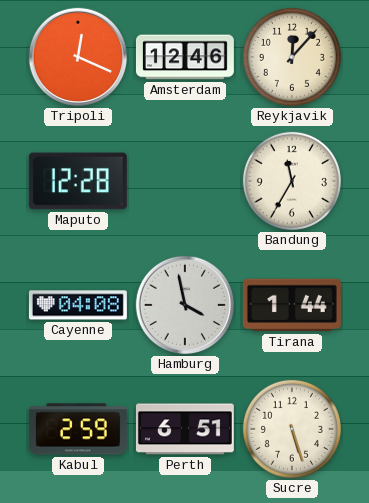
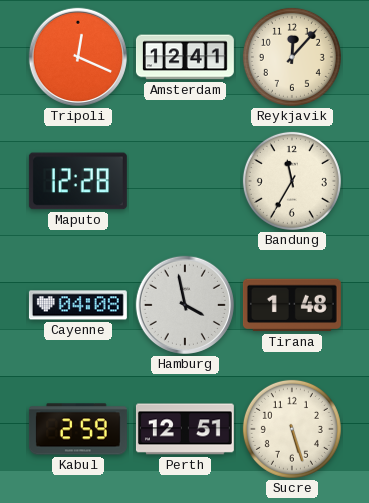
Amsterdam: 12:46 -> 12:41
Tirana: 1:44 -> 1:48
Perth: 6:51 -> 12:51
